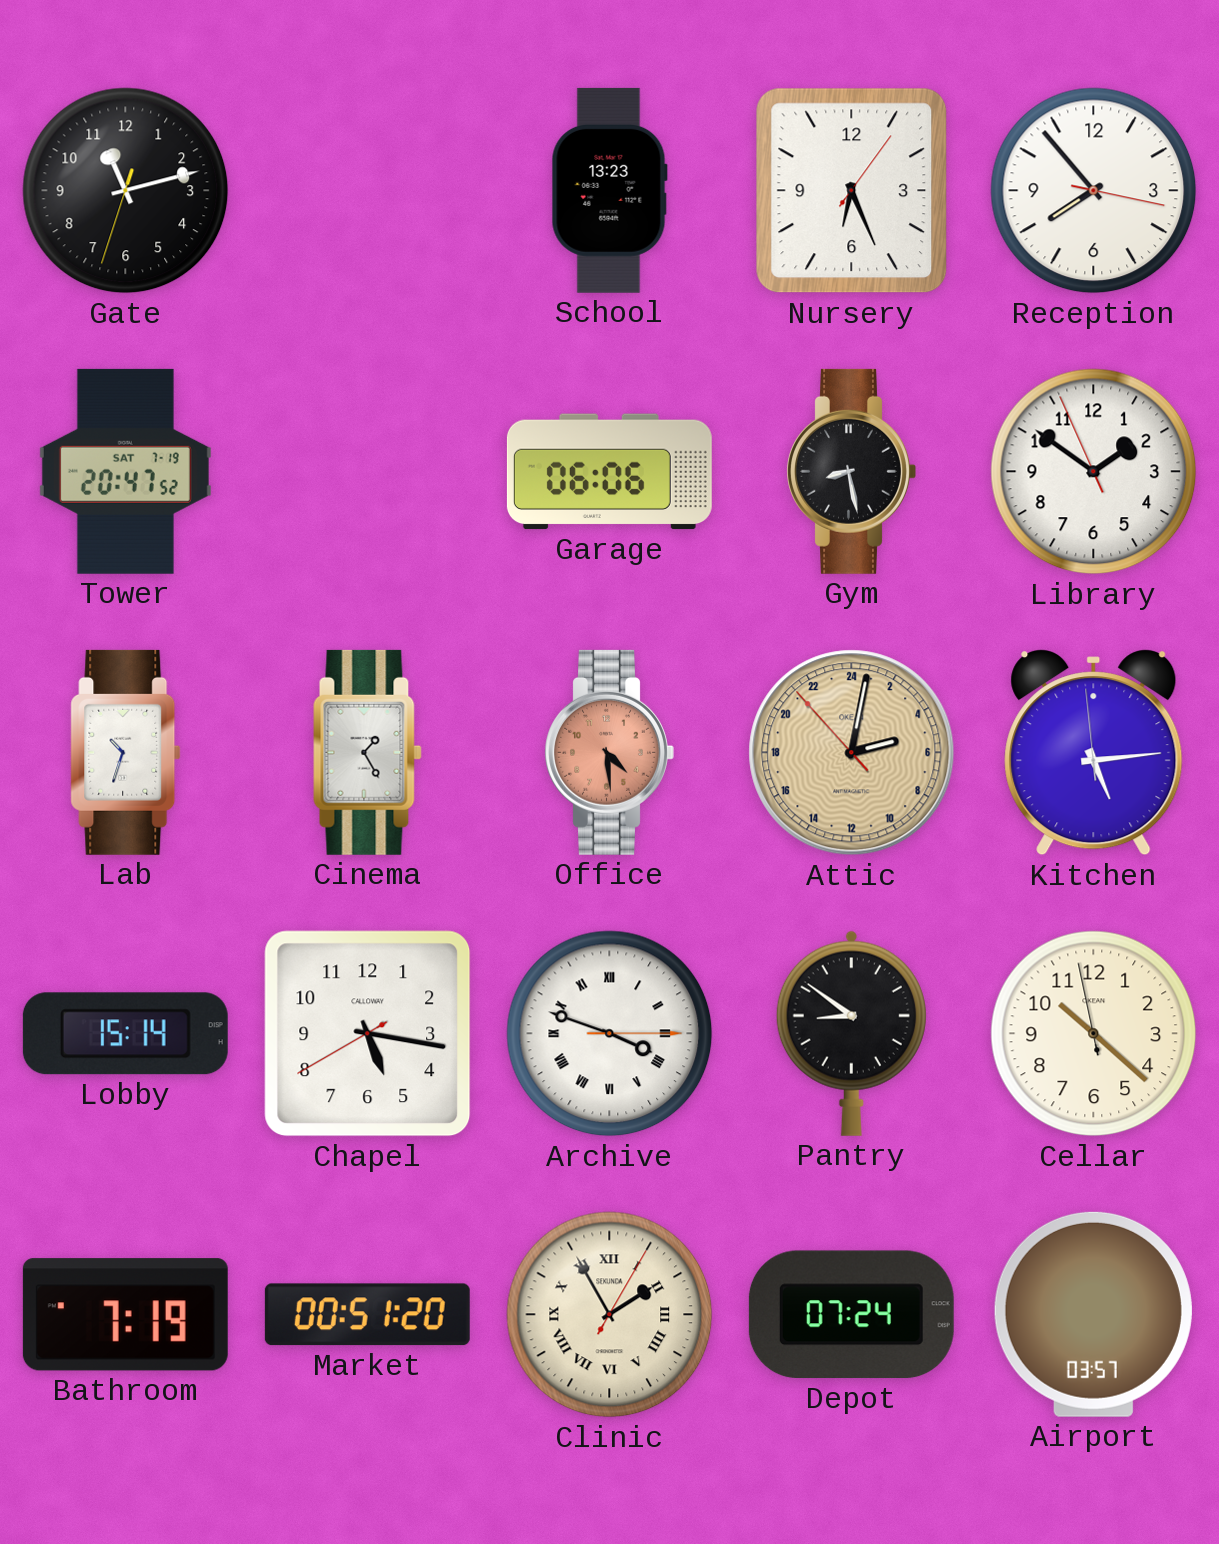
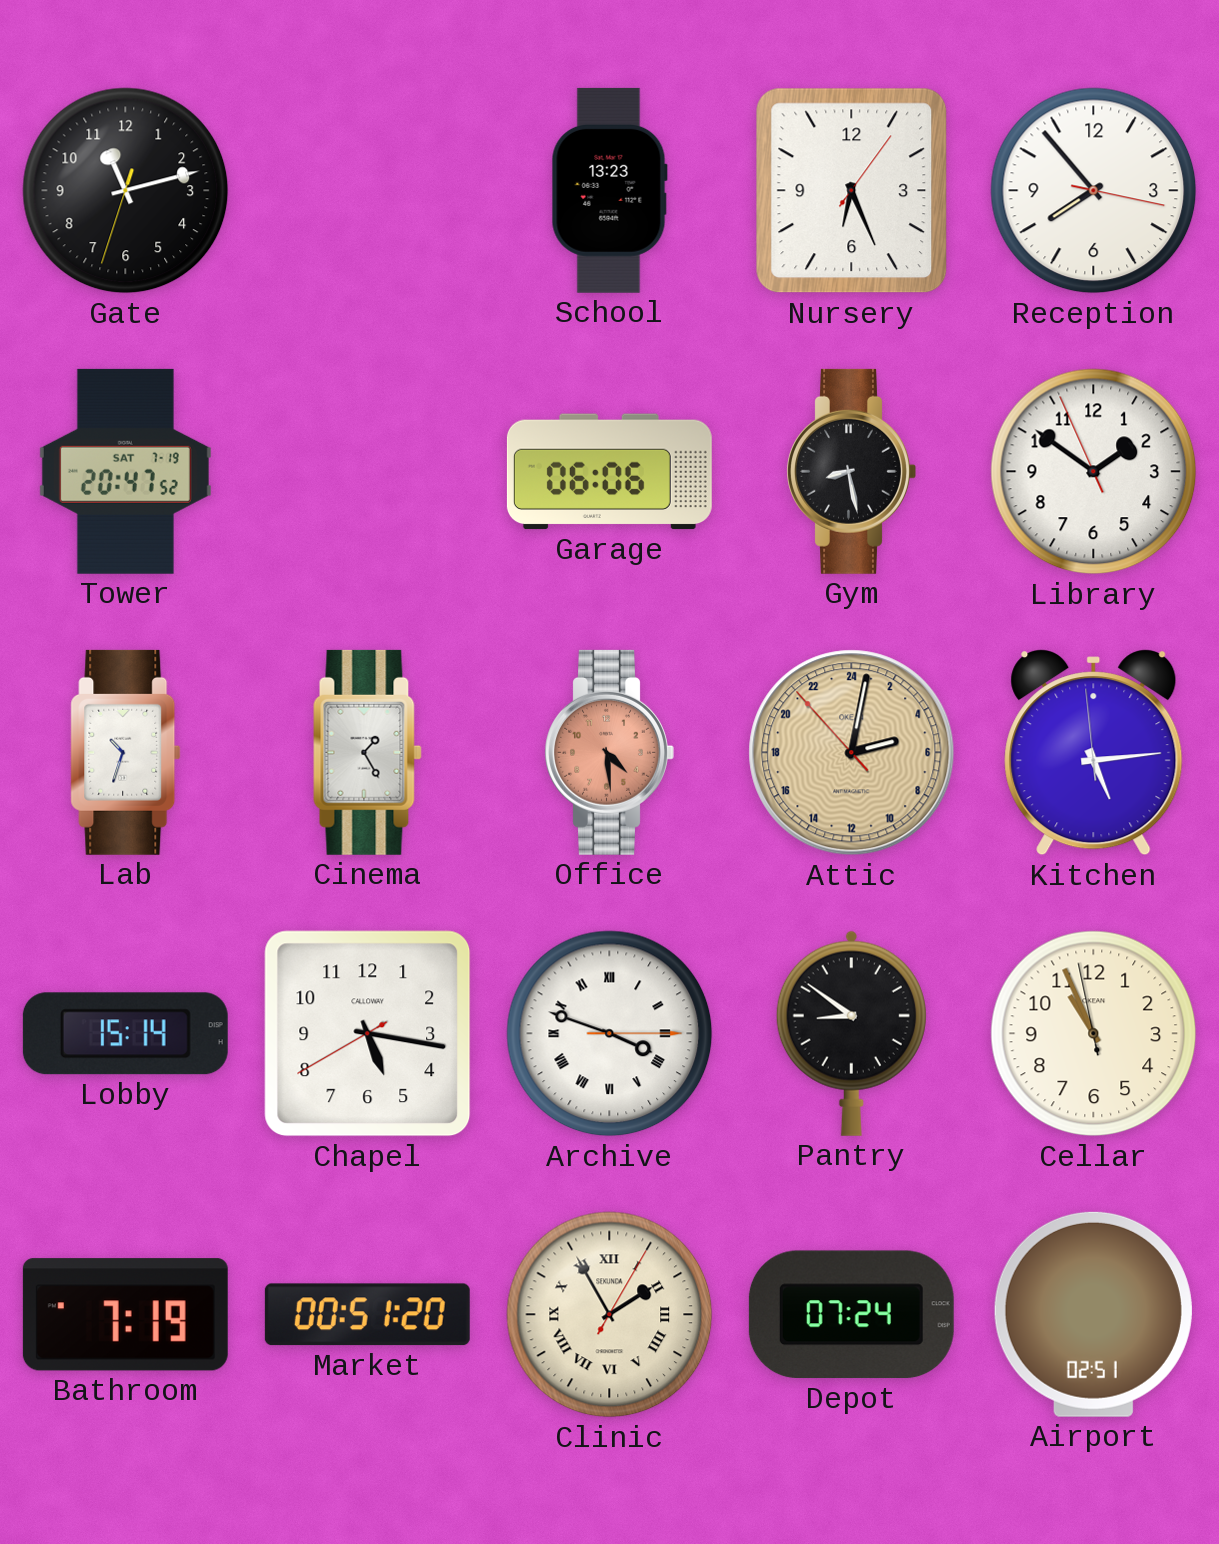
Cellar: 10:21 -> 10:55
Airport: 03:57 -> 02:51
